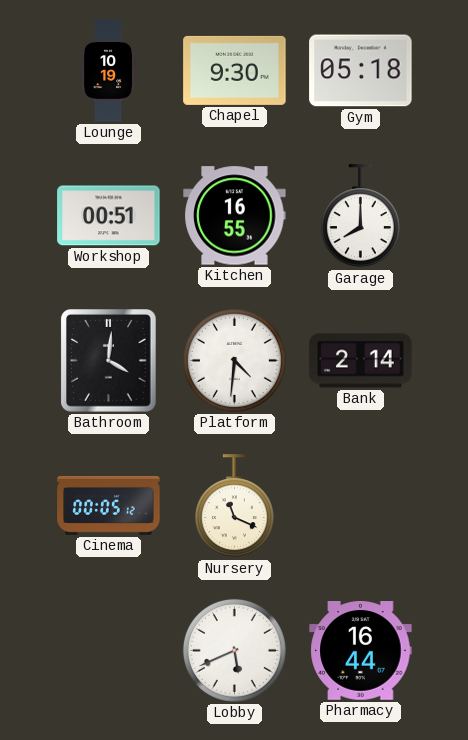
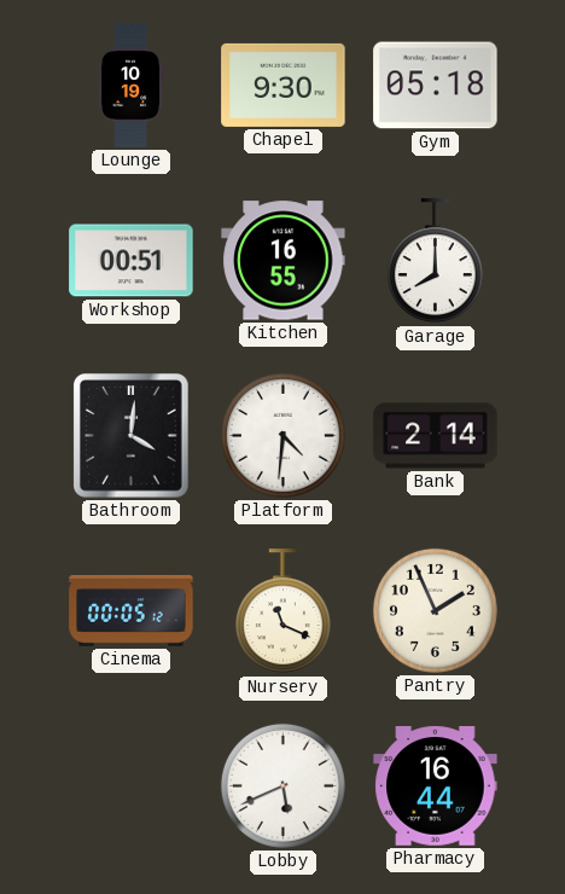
Pantry: none -> 1:56
